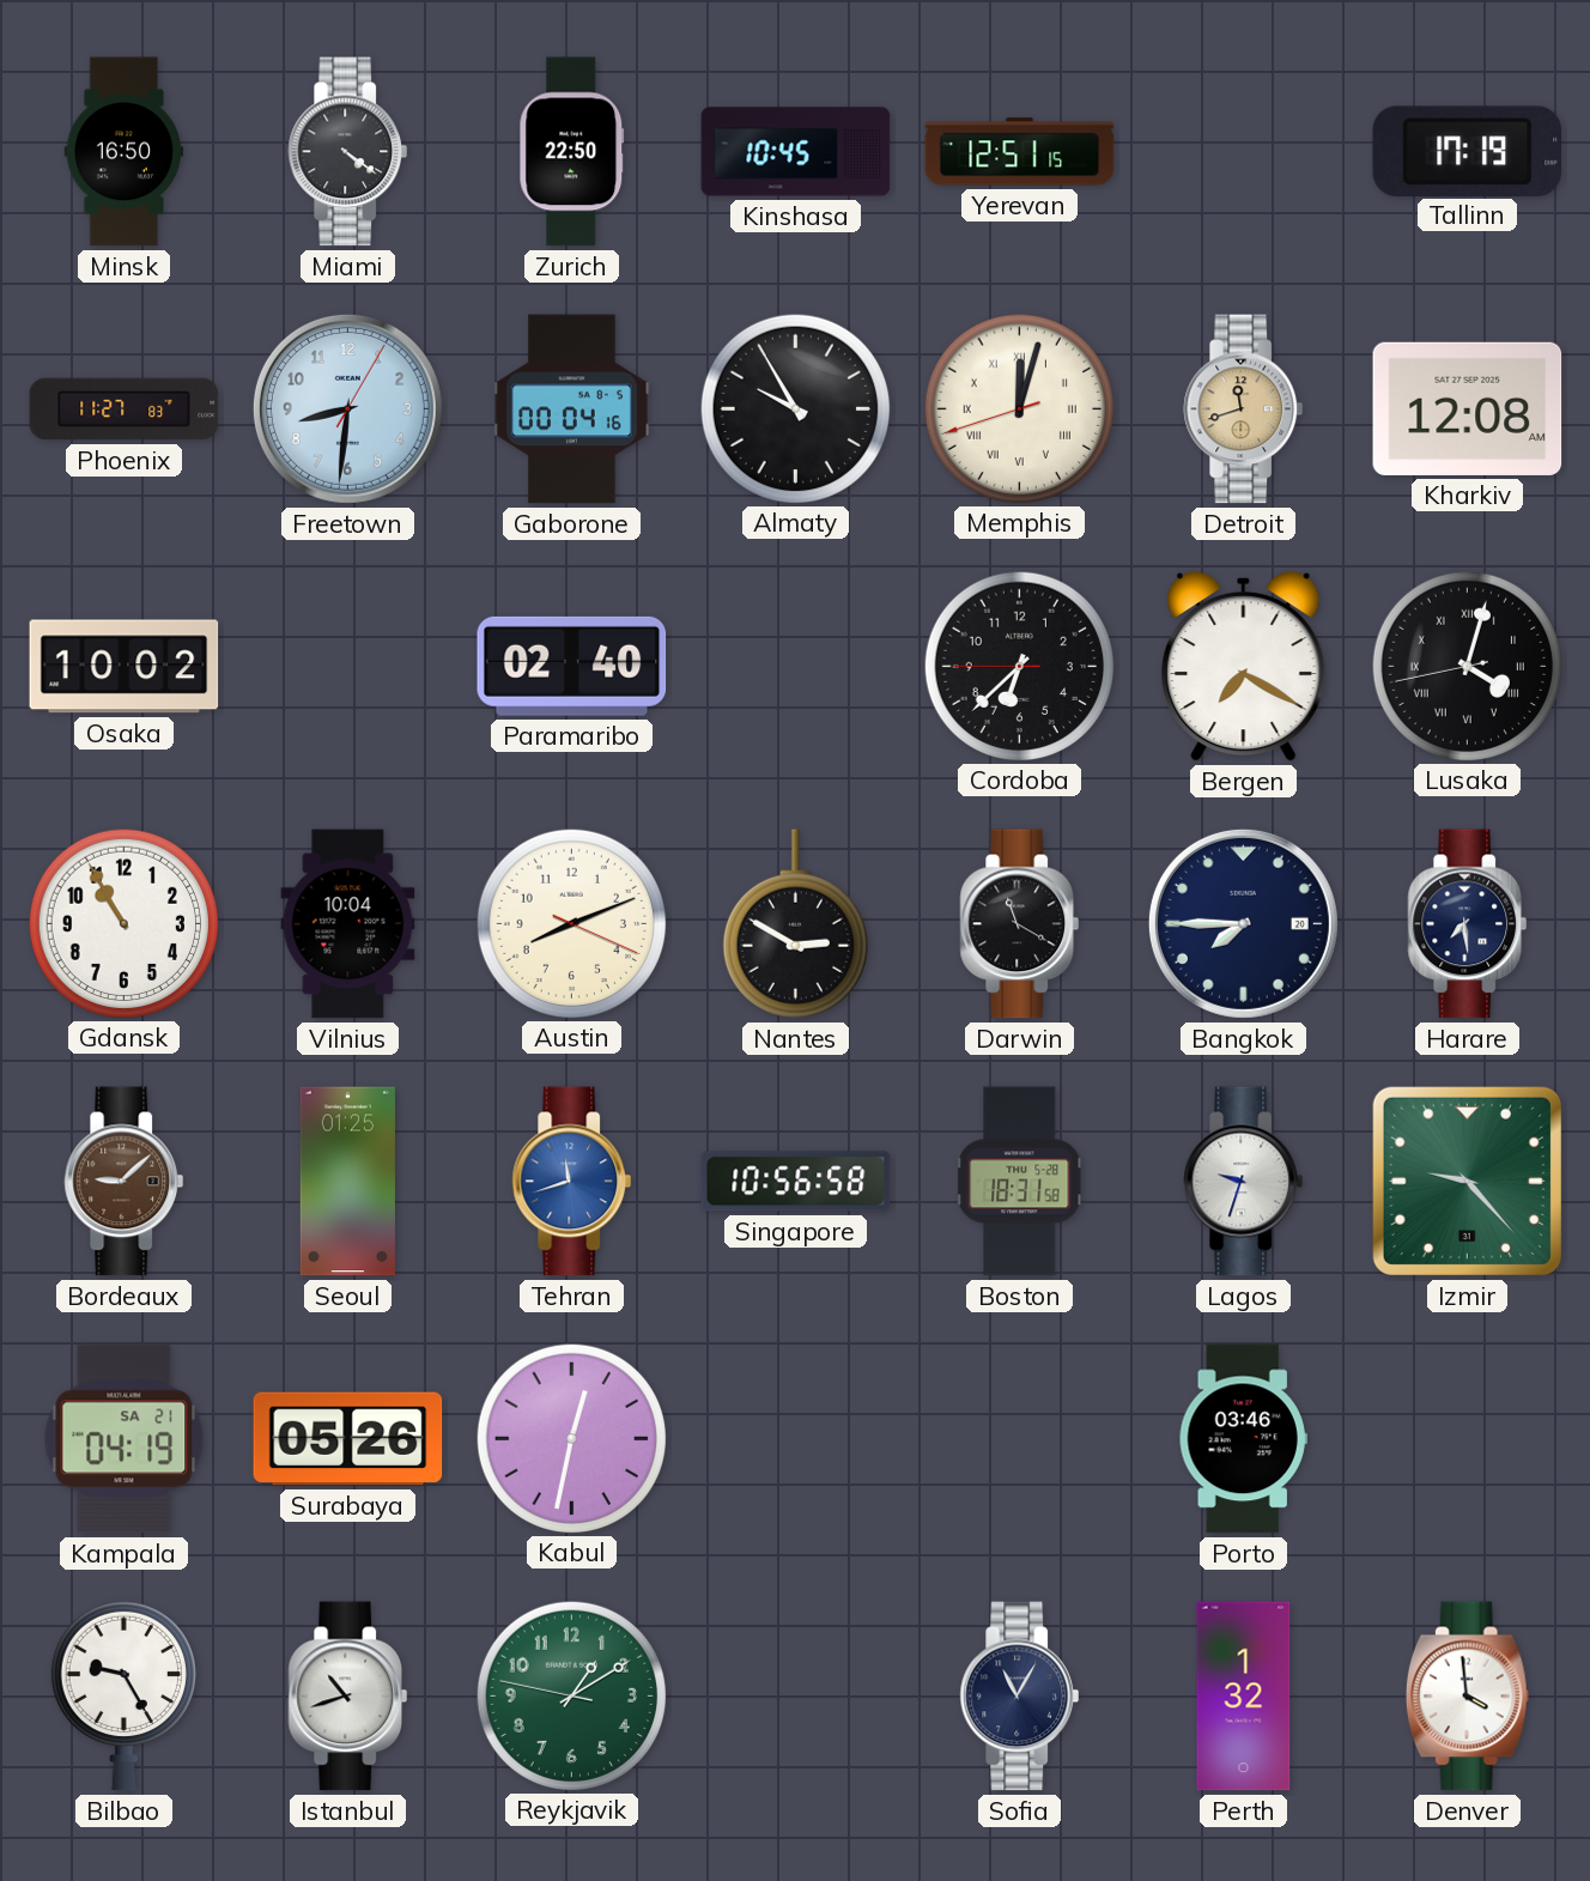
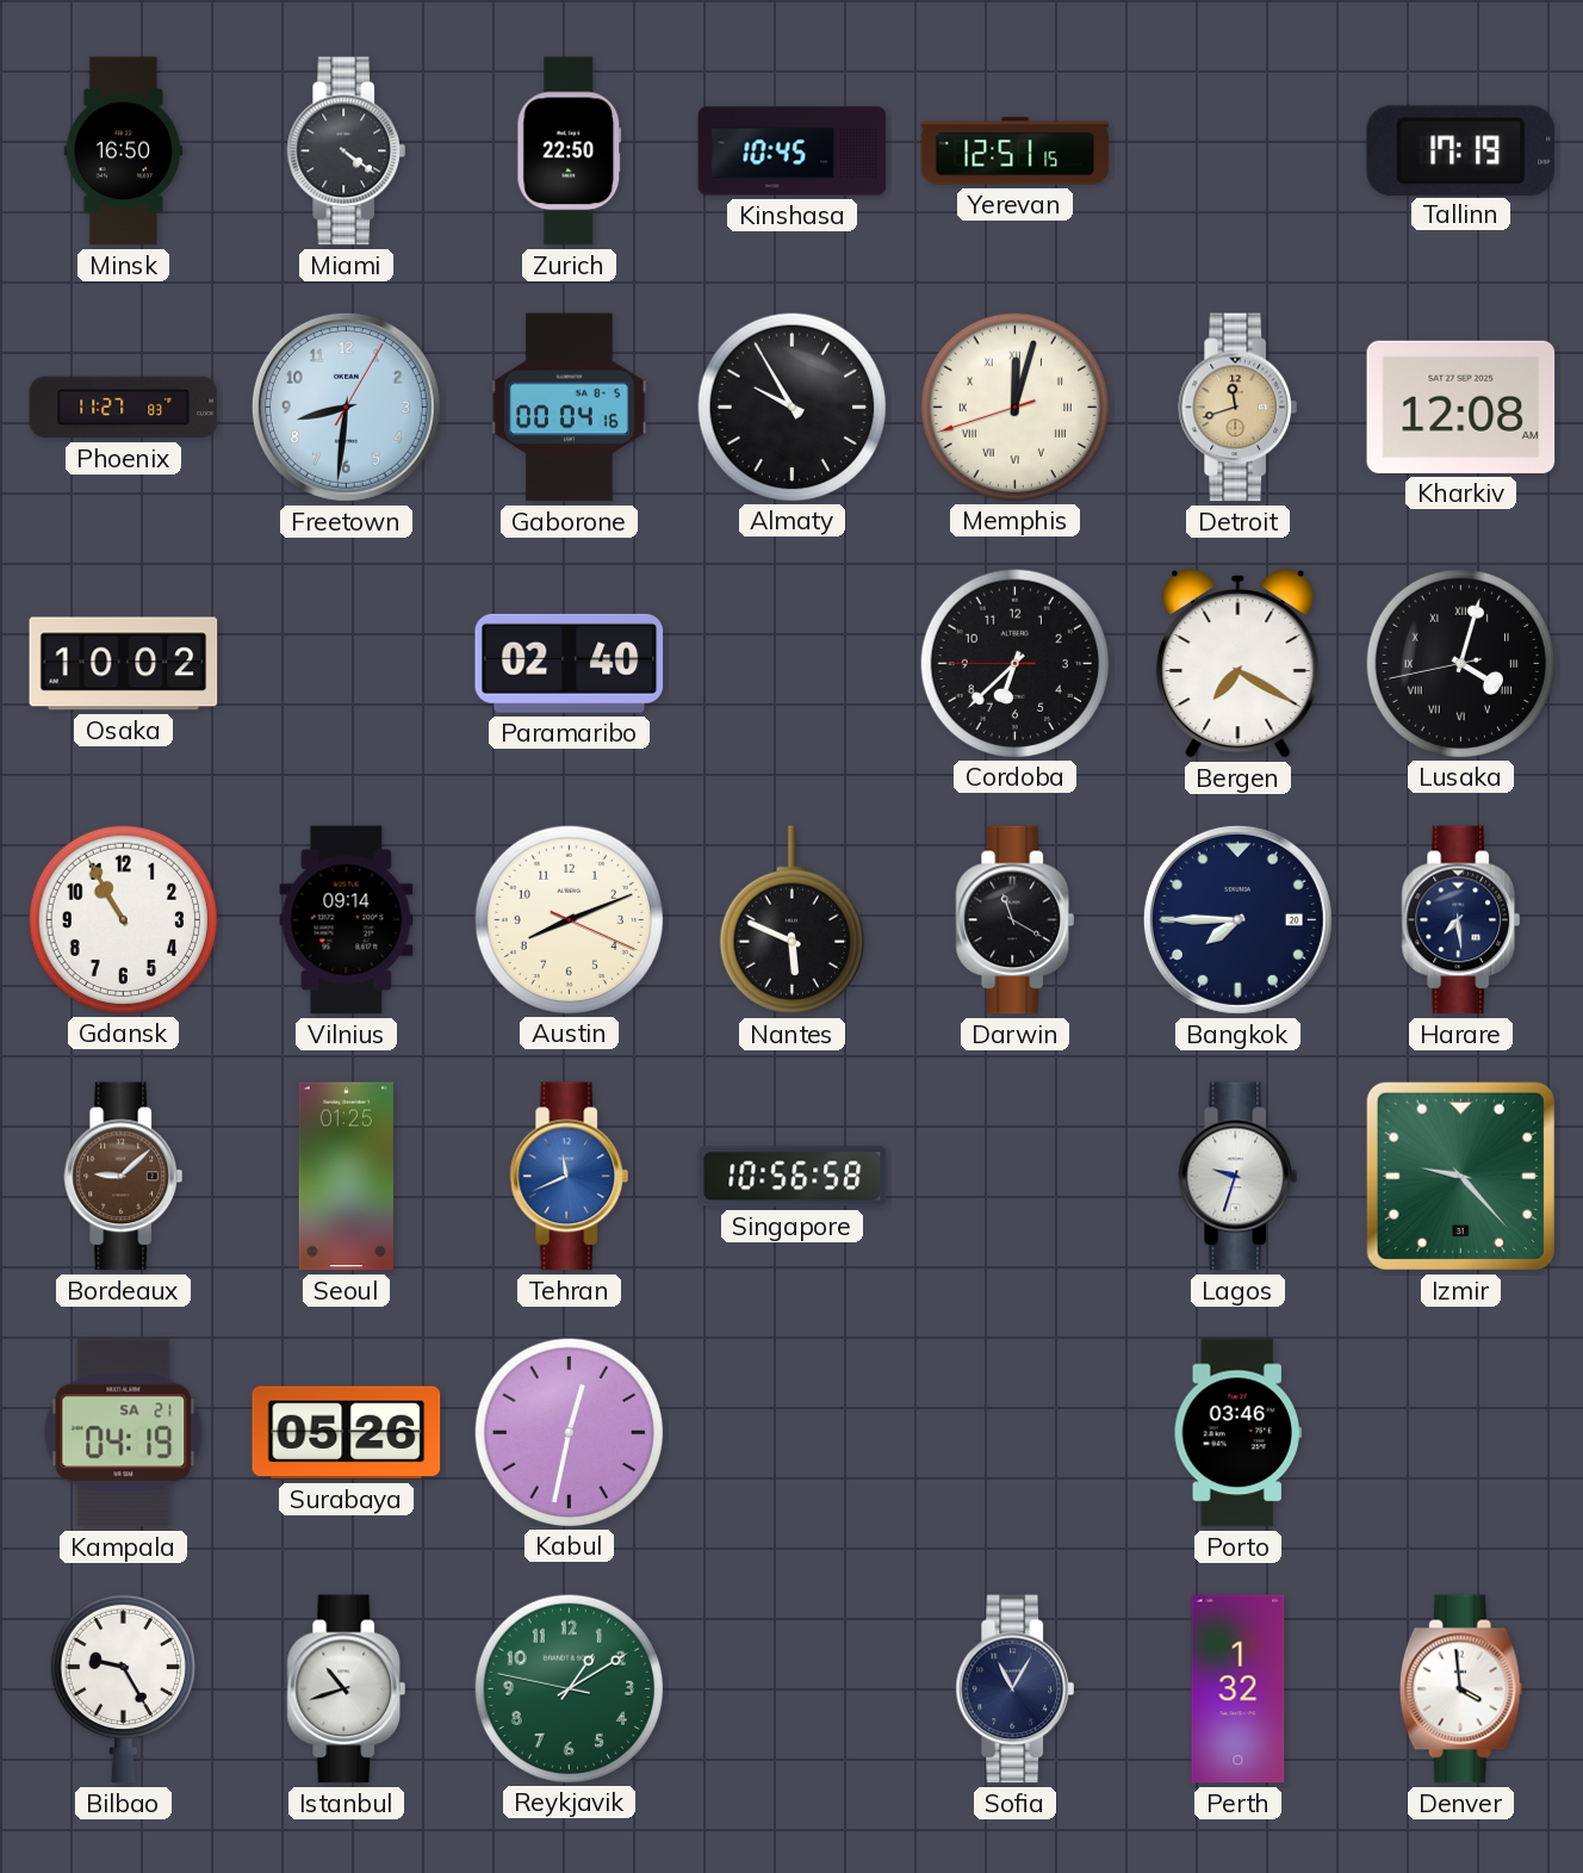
Vilnius: 10:04 -> 09:14
Nantes: 2:50 -> 5:49
Tehran: 11:42 -> 11:41
Boston: 18:31 -> none
